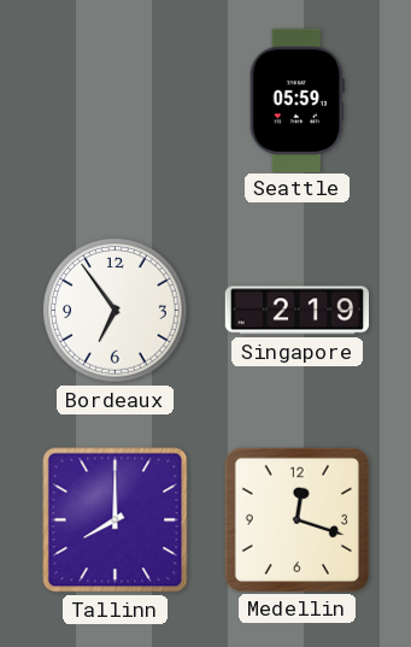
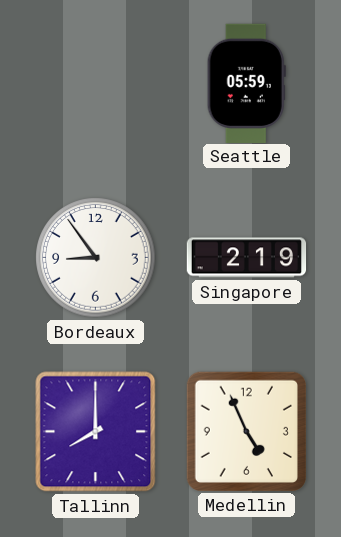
Bordeaux: 6:54 -> 8:54
Medellin: 12:18 -> 4:56
